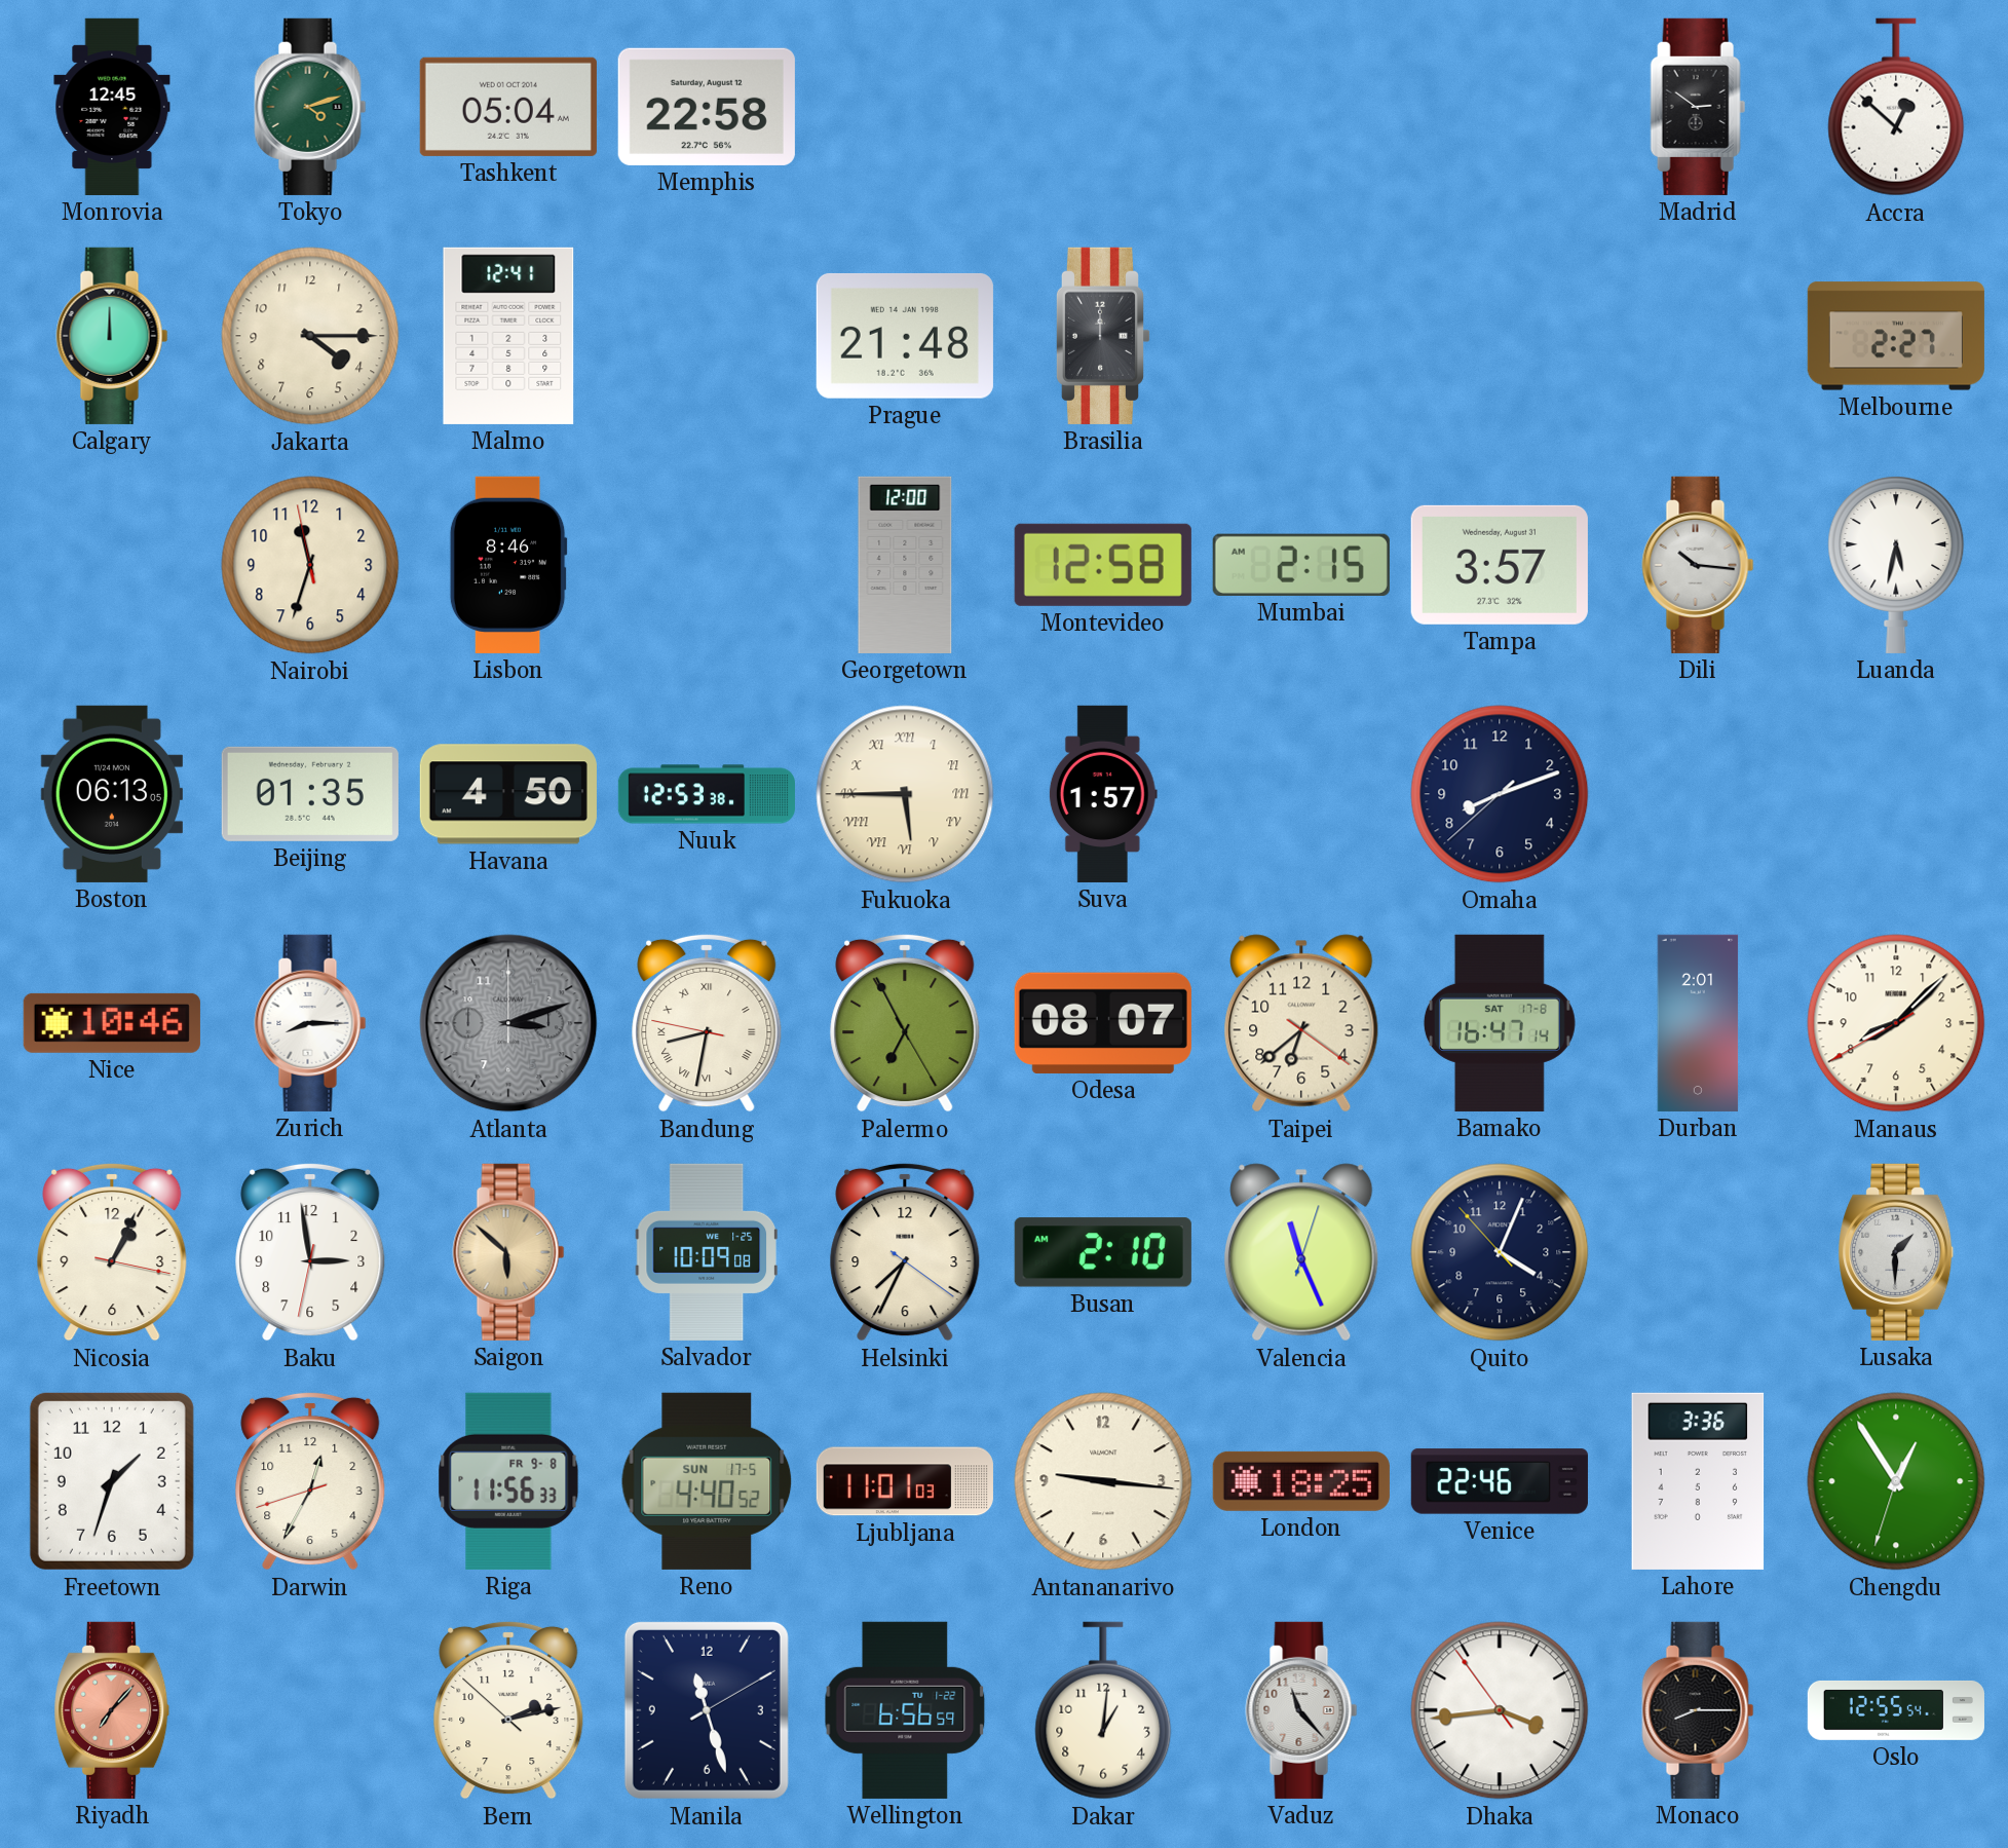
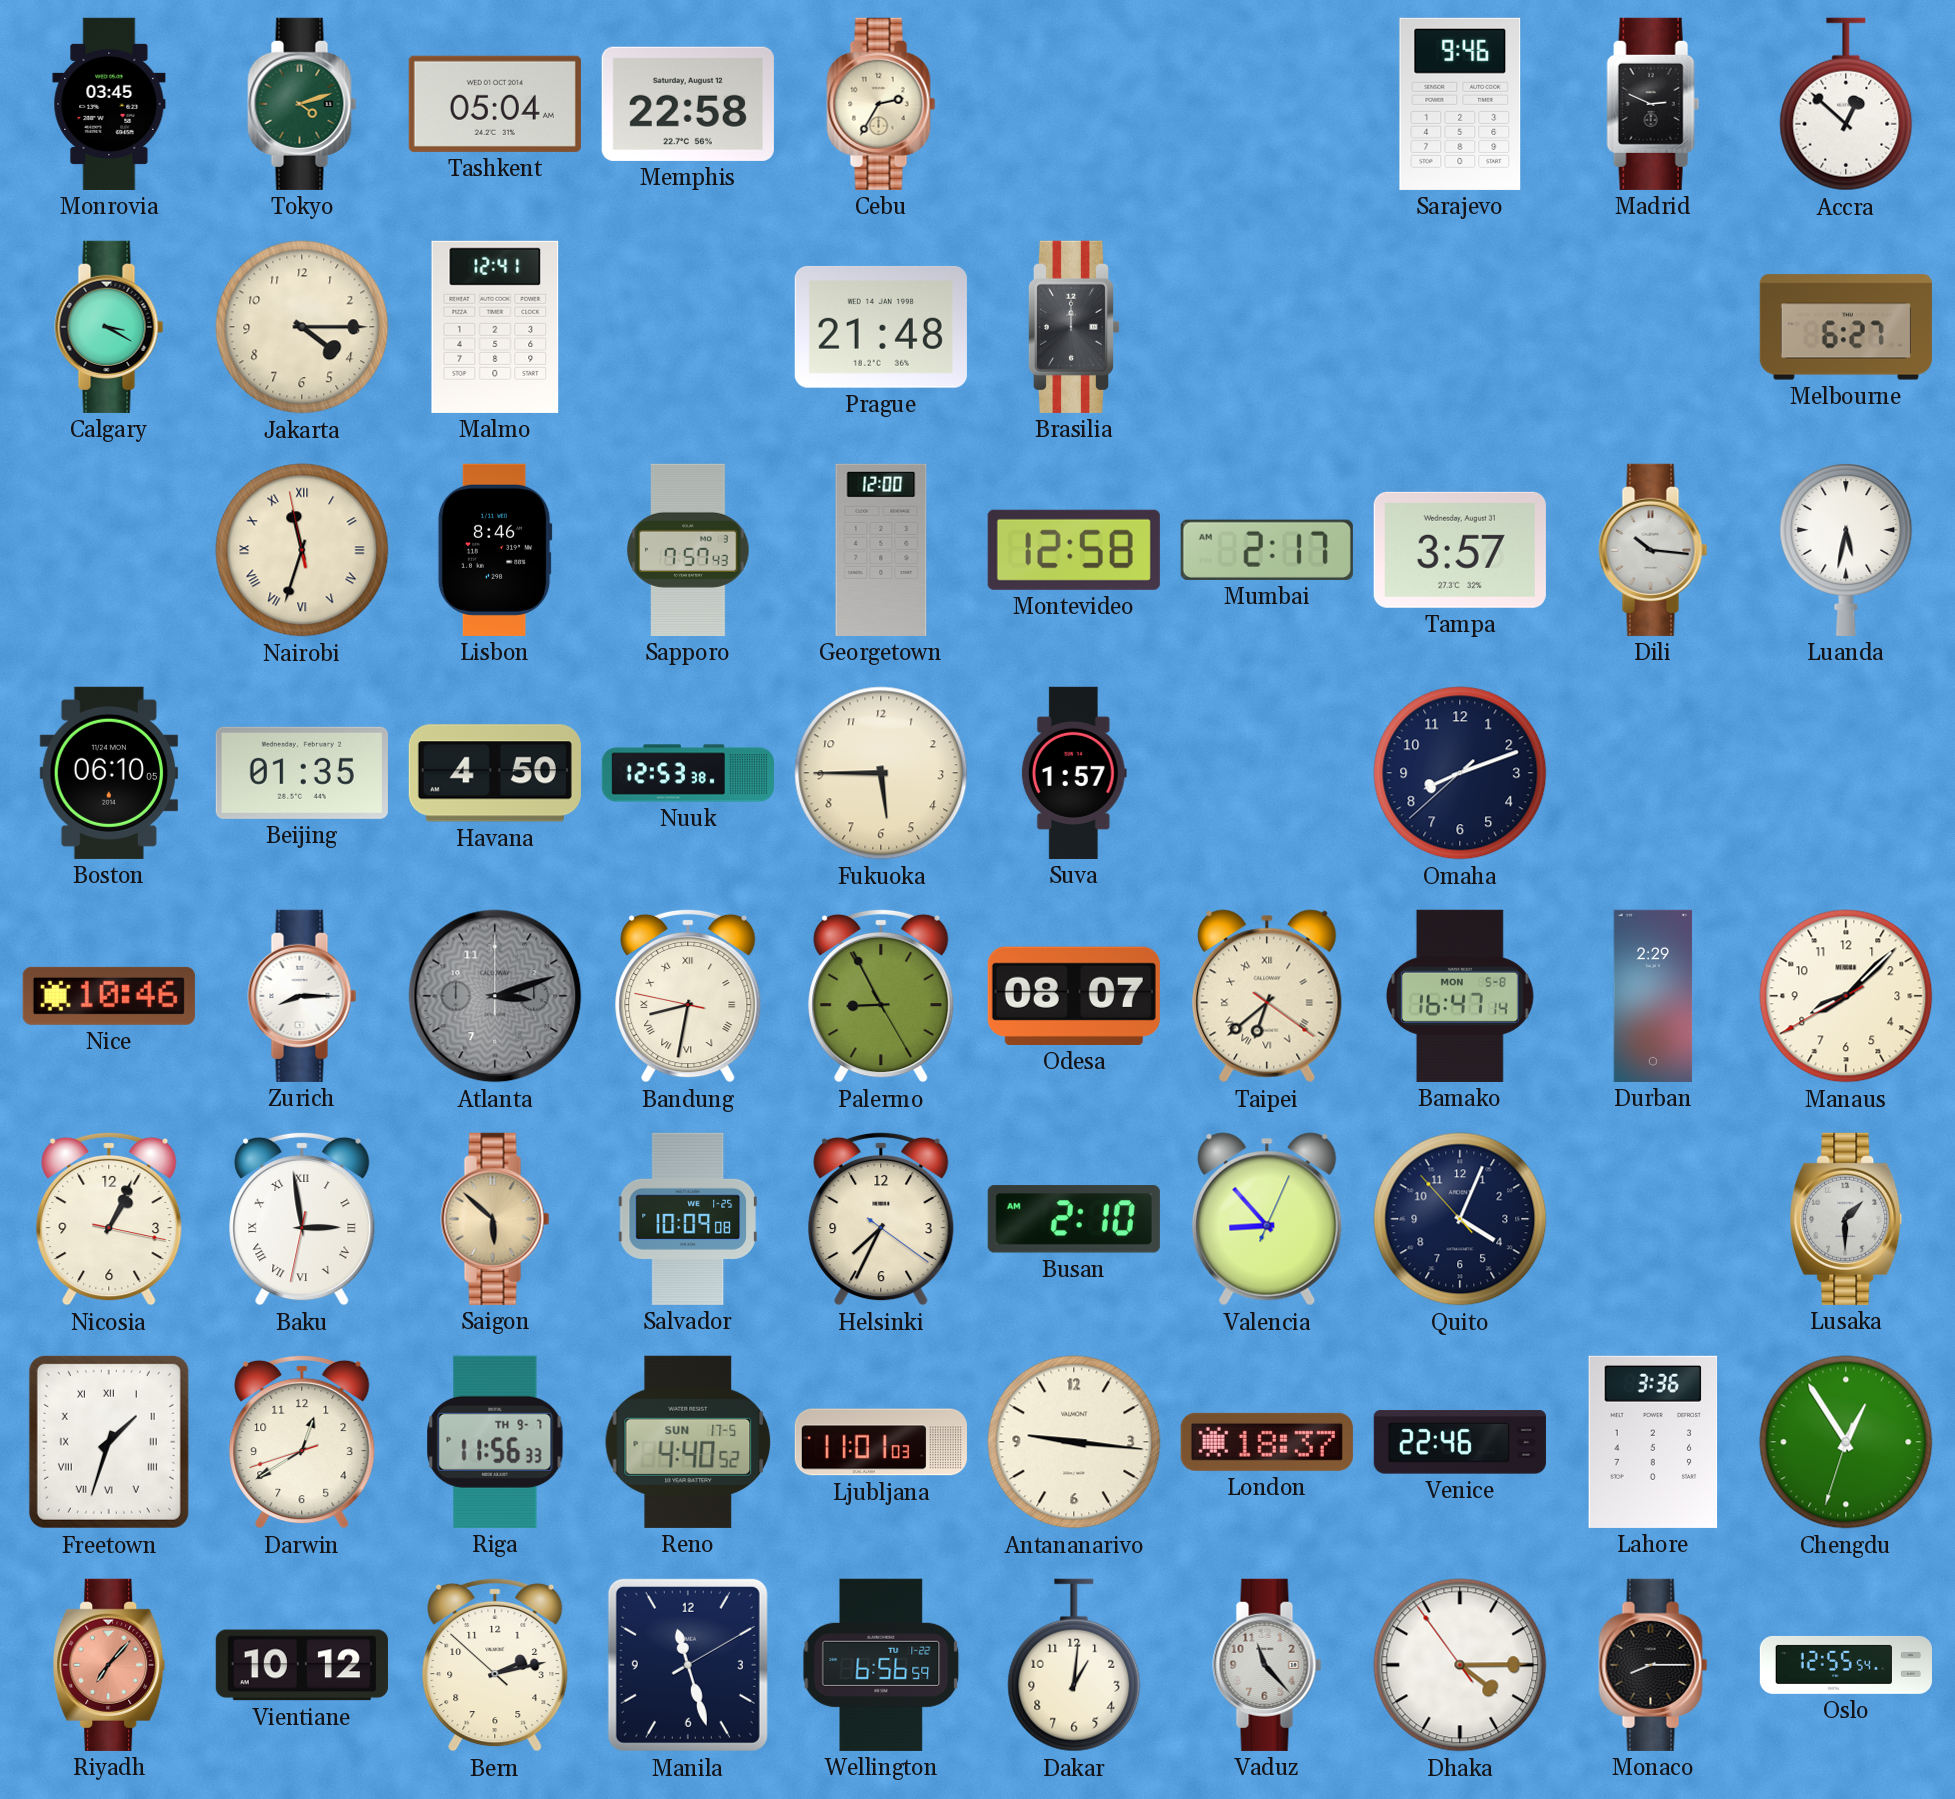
Monrovia: 12:45 -> 03:45
Cebu: none -> 2:35
Sarajevo: none -> 9:46
Madrid: 2:51 -> 2:49
Calgary: 12:00 -> 3:20
Melbourne: 2:27 -> 6:27
Nairobi numerals: Arabic -> Roman
Sapporo: none -> 7:57
Mumbai: 2:15 -> 2:17
Boston: 06:13 -> 06:10
Fukuoka numerals: Roman -> Arabic
Palermo: 6:55 -> 8:55
Taipei numerals: Arabic -> Roman
Bamako date: SAT 17-8 -> MON 5-8
Durban: 2:01 -> 2:29
Baku numerals: Arabic -> Roman
Valencia: 11:26 -> 8:53
Freetown numerals: Arabic -> Roman
Darwin: 12:34 -> 12:39
Riga date: FR 9-8 -> TH 9-7
London: 18:25 -> 18:37
Vientiane: none -> 10:12
Dhaka: 3:43 -> 4:14
